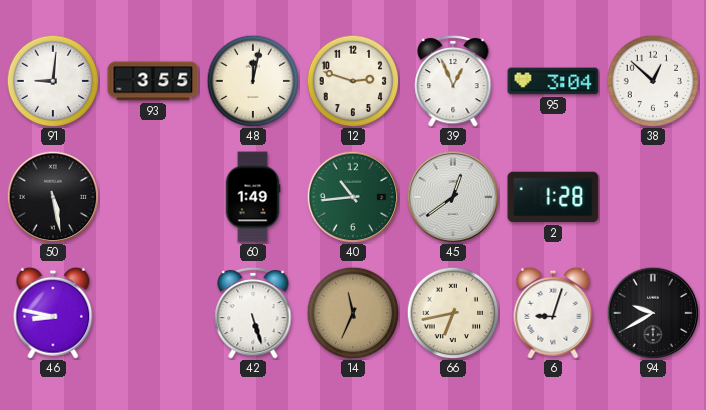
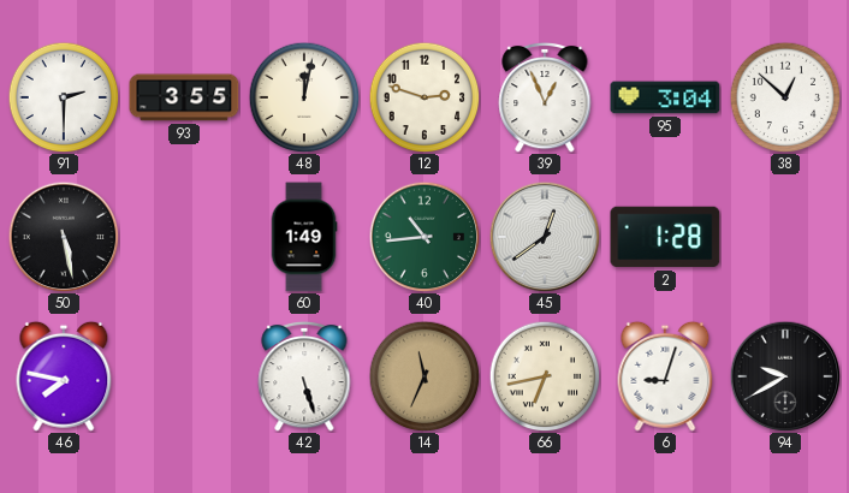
91: 9:01 -> 2:30
46: 8:47 -> 7:47
